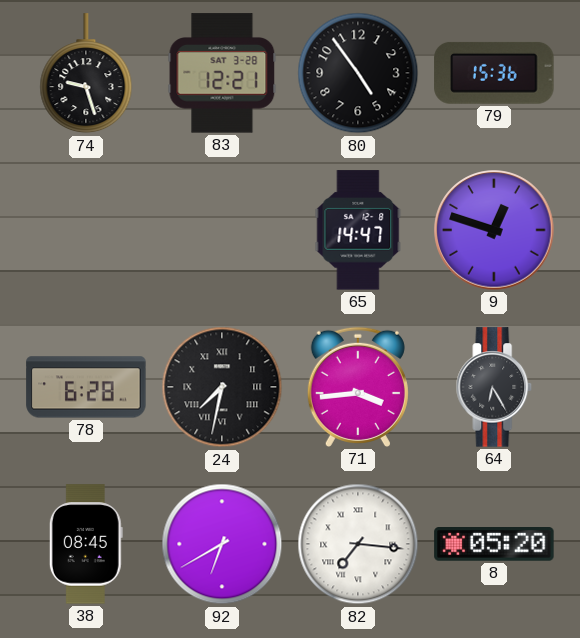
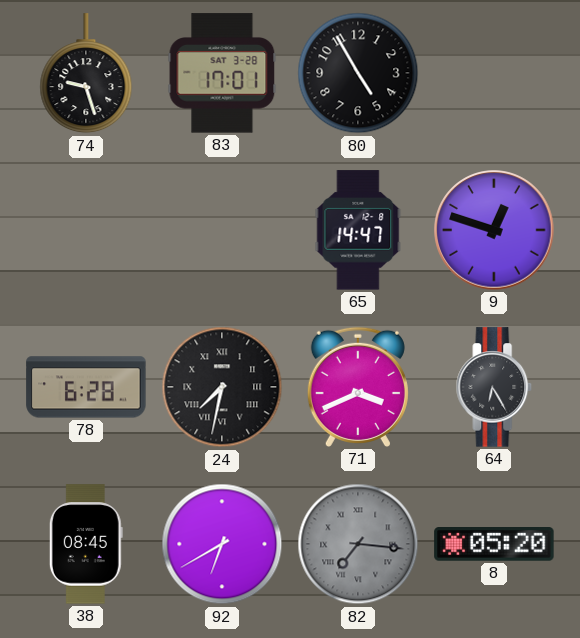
83: 12:21 -> 17:01
80: 4:54 -> 4:55
79: 15:36 -> none
71: 3:44 -> 3:41
82 dial: white -> grey
